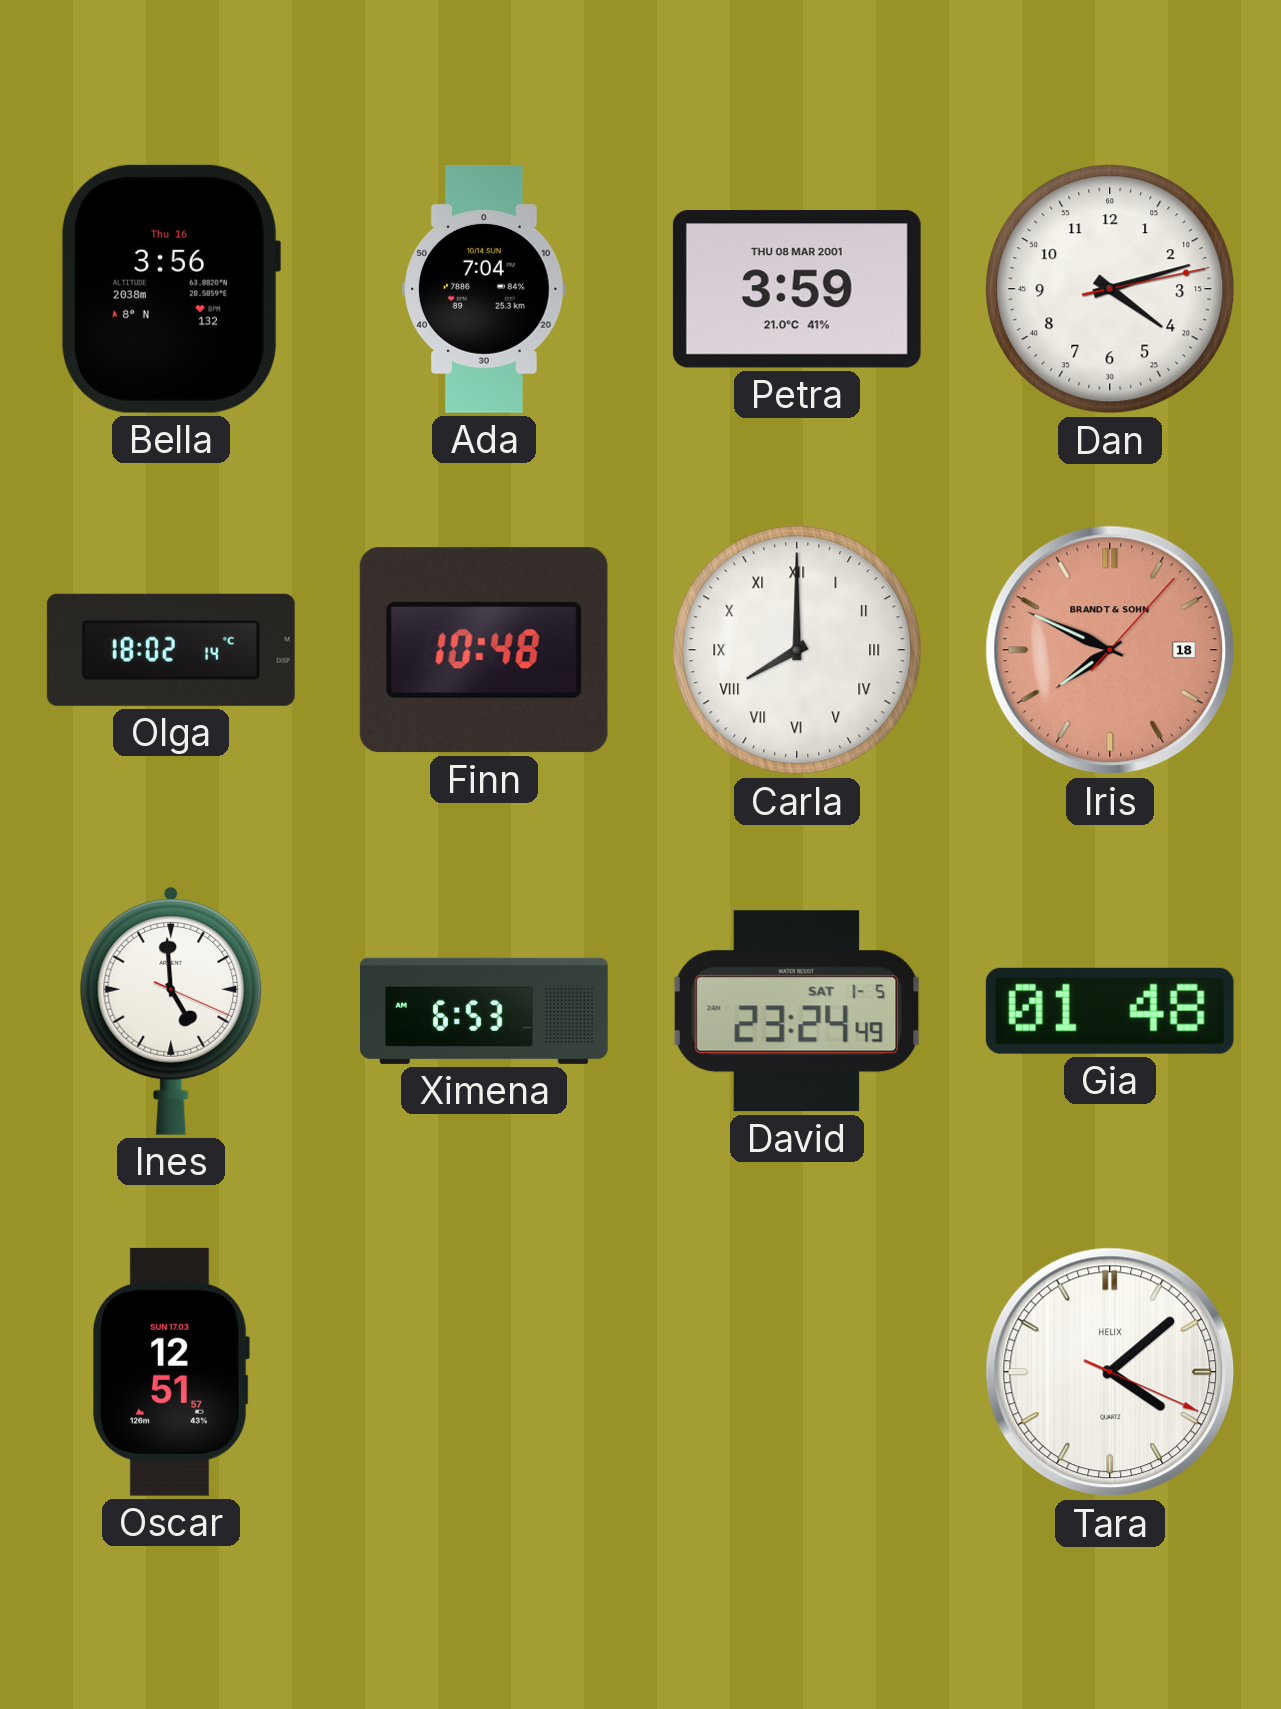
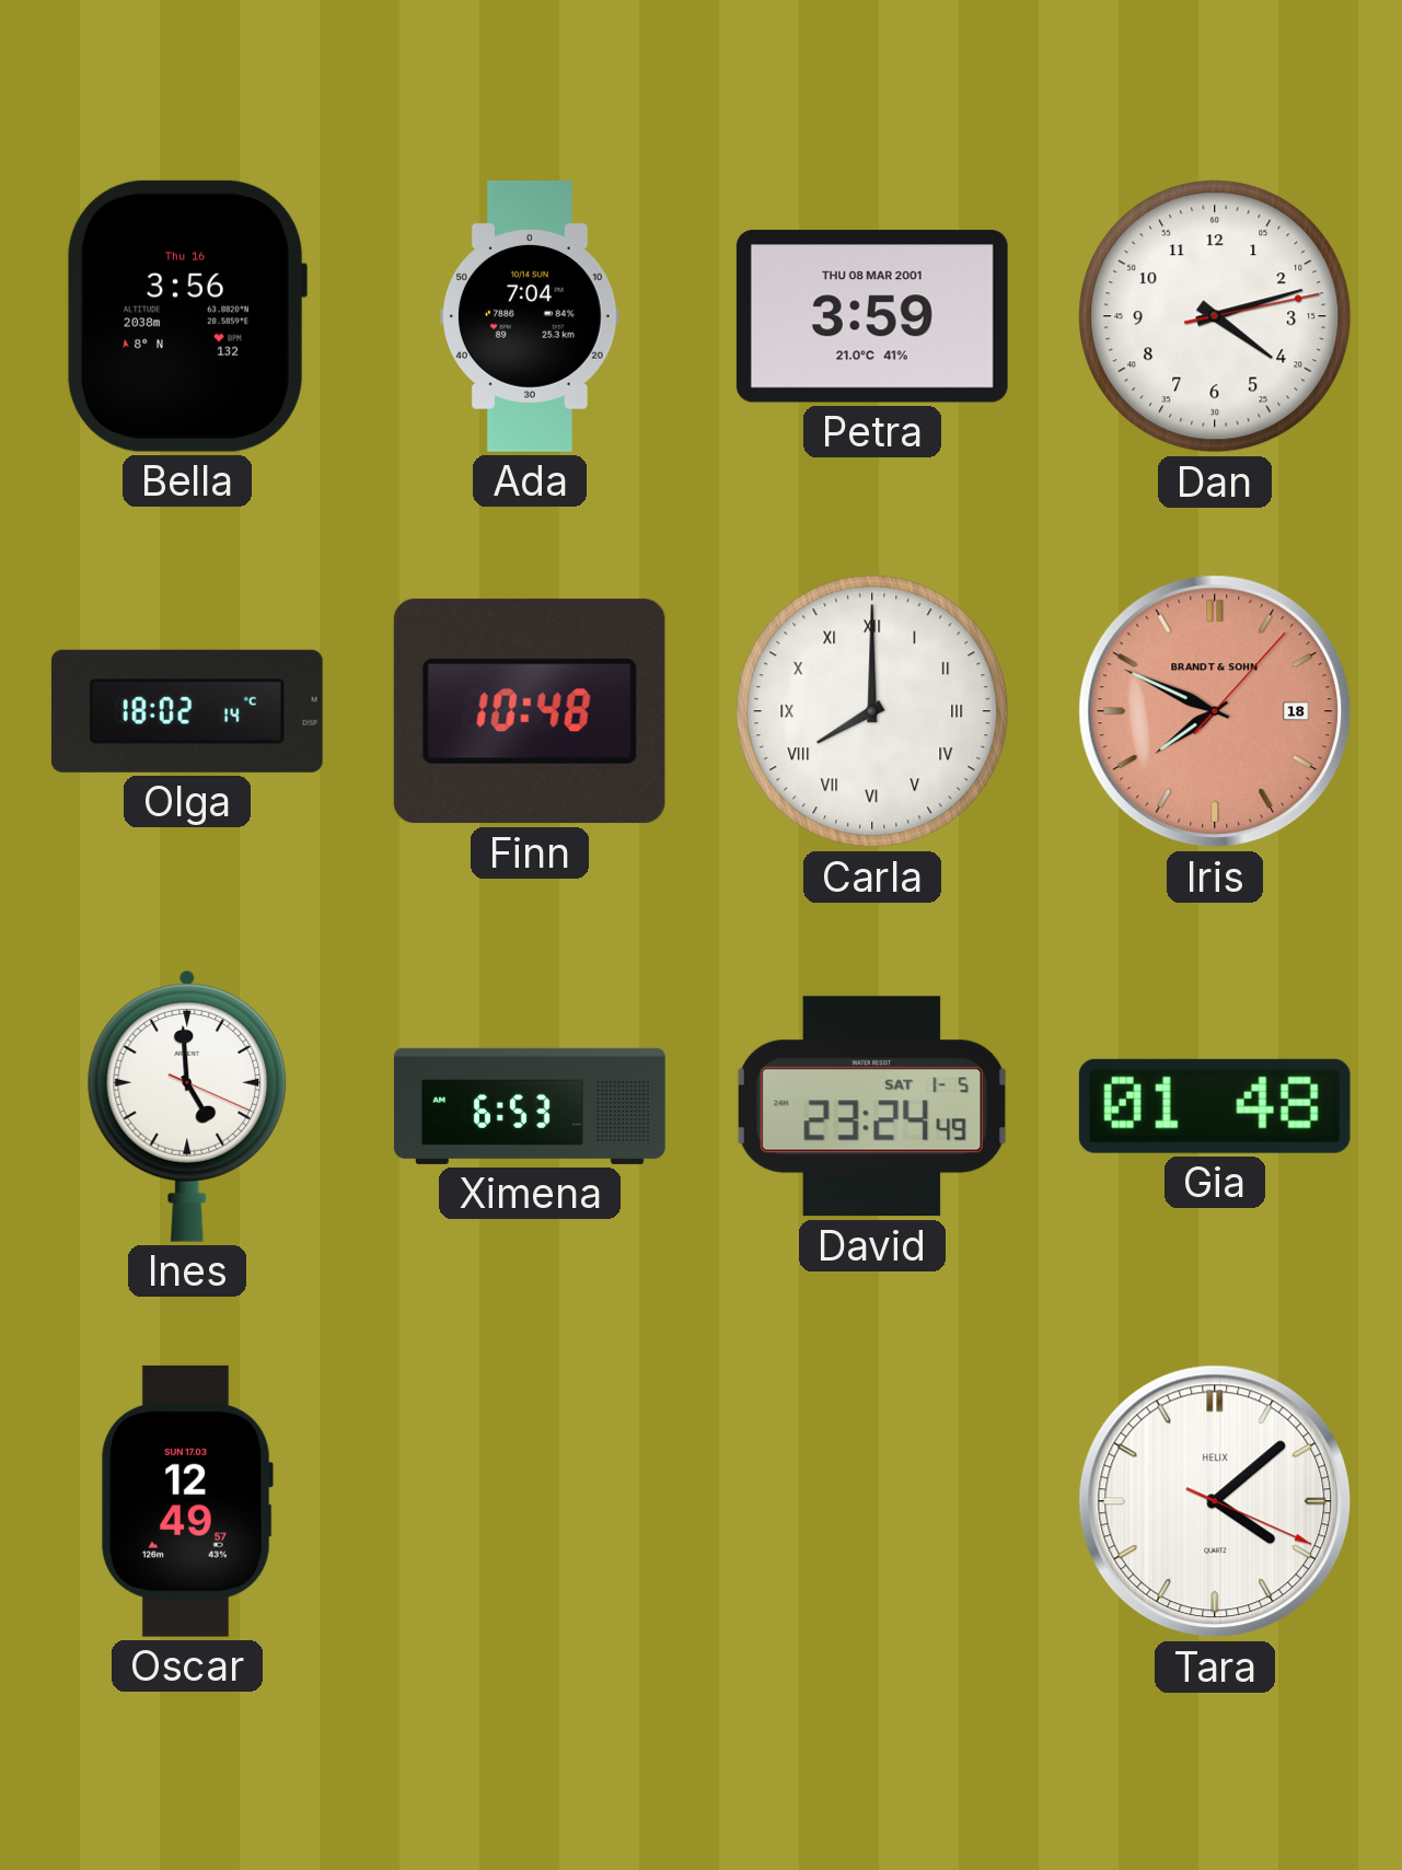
Oscar: 12:51 -> 12:49
